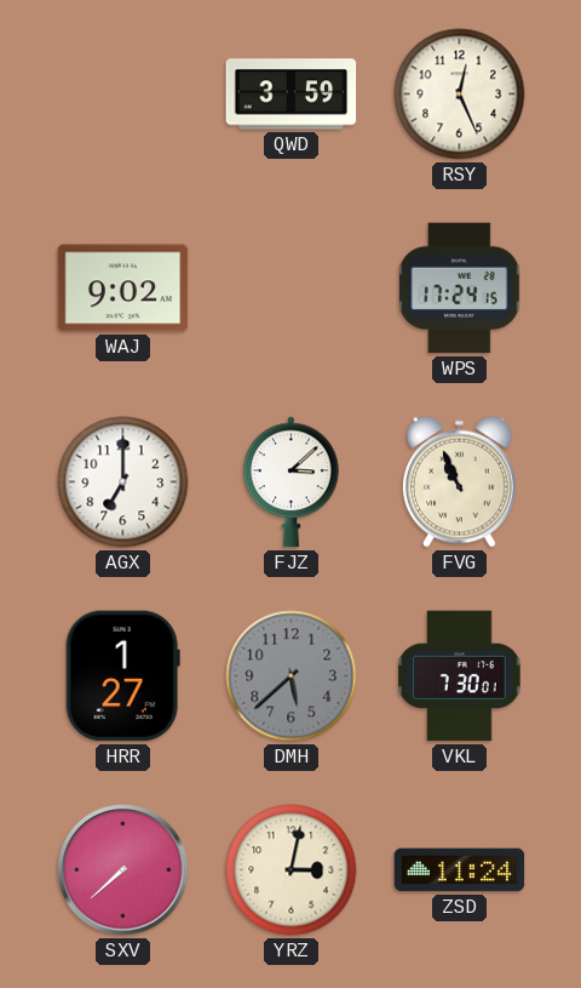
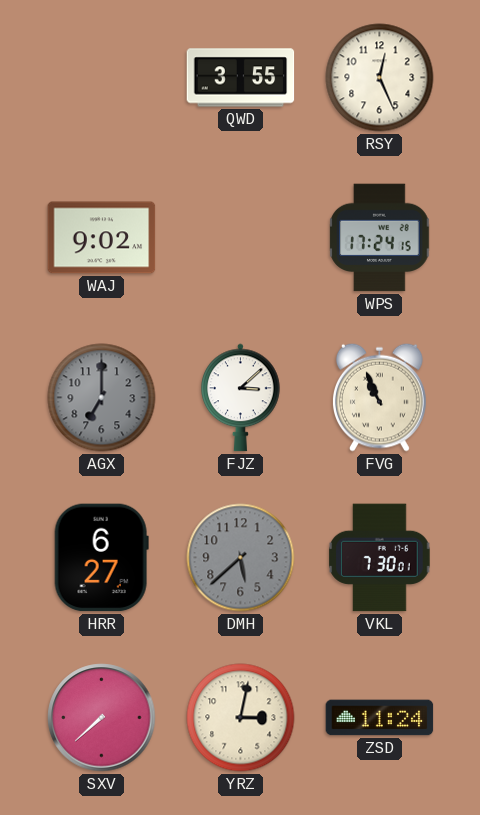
QWD: 3:59 -> 3:55
AGX dial: white -> grey
HRR: 1:27 -> 6:27
